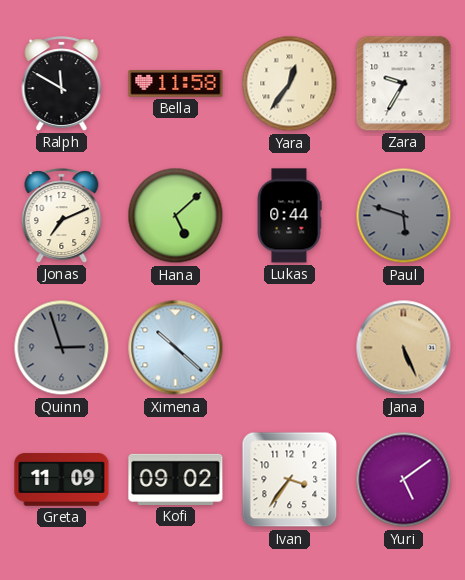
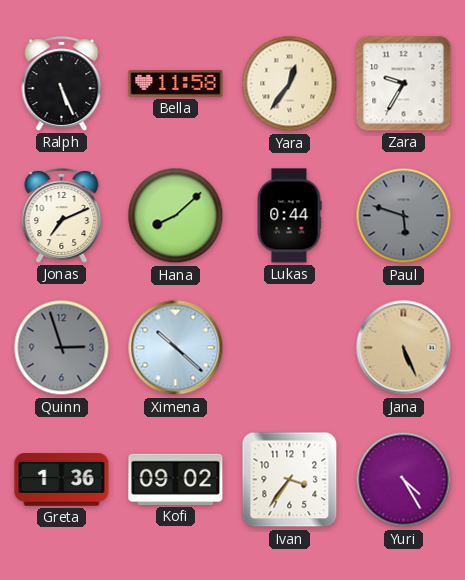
Ralph: 11:50 -> 5:26
Hana: 5:08 -> 8:08
Greta: 11:09 -> 1:36
Yuri: 5:09 -> 4:25
